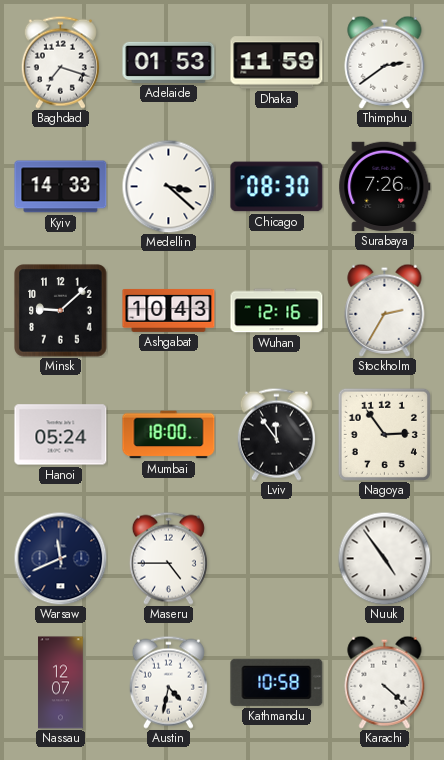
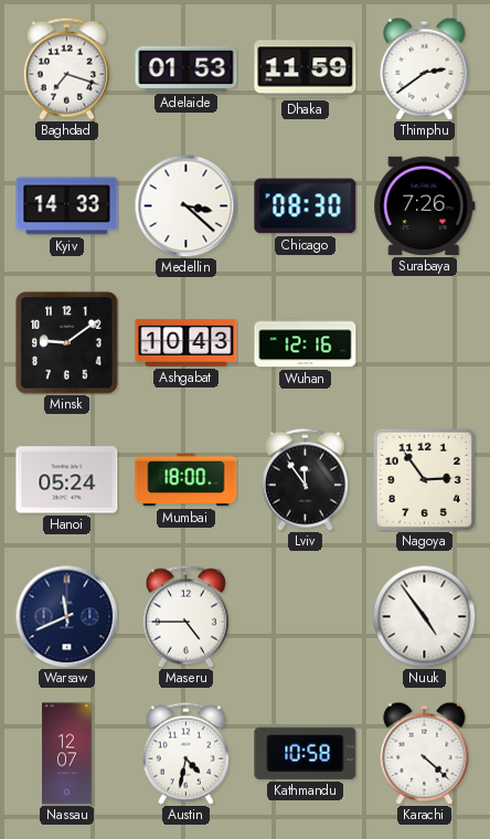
Minsk: 9:08 -> 9:09
Stockholm: 2:35 -> none
